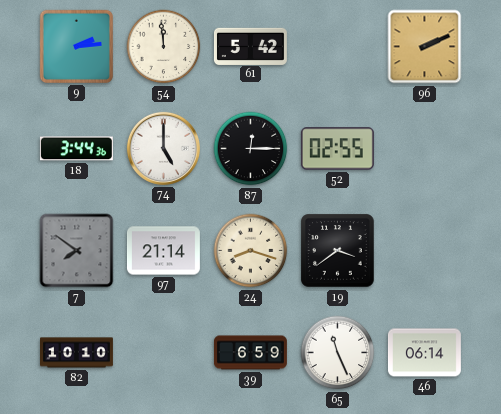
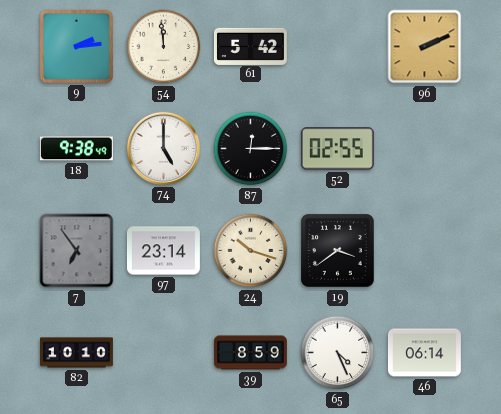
18: 3:44 -> 9:38
7: 7:51 -> 6:54
97: 21:14 -> 23:14
24: 8:18 -> 10:18
39: 6:59 -> 8:59
65: 11:26 -> 4:26
